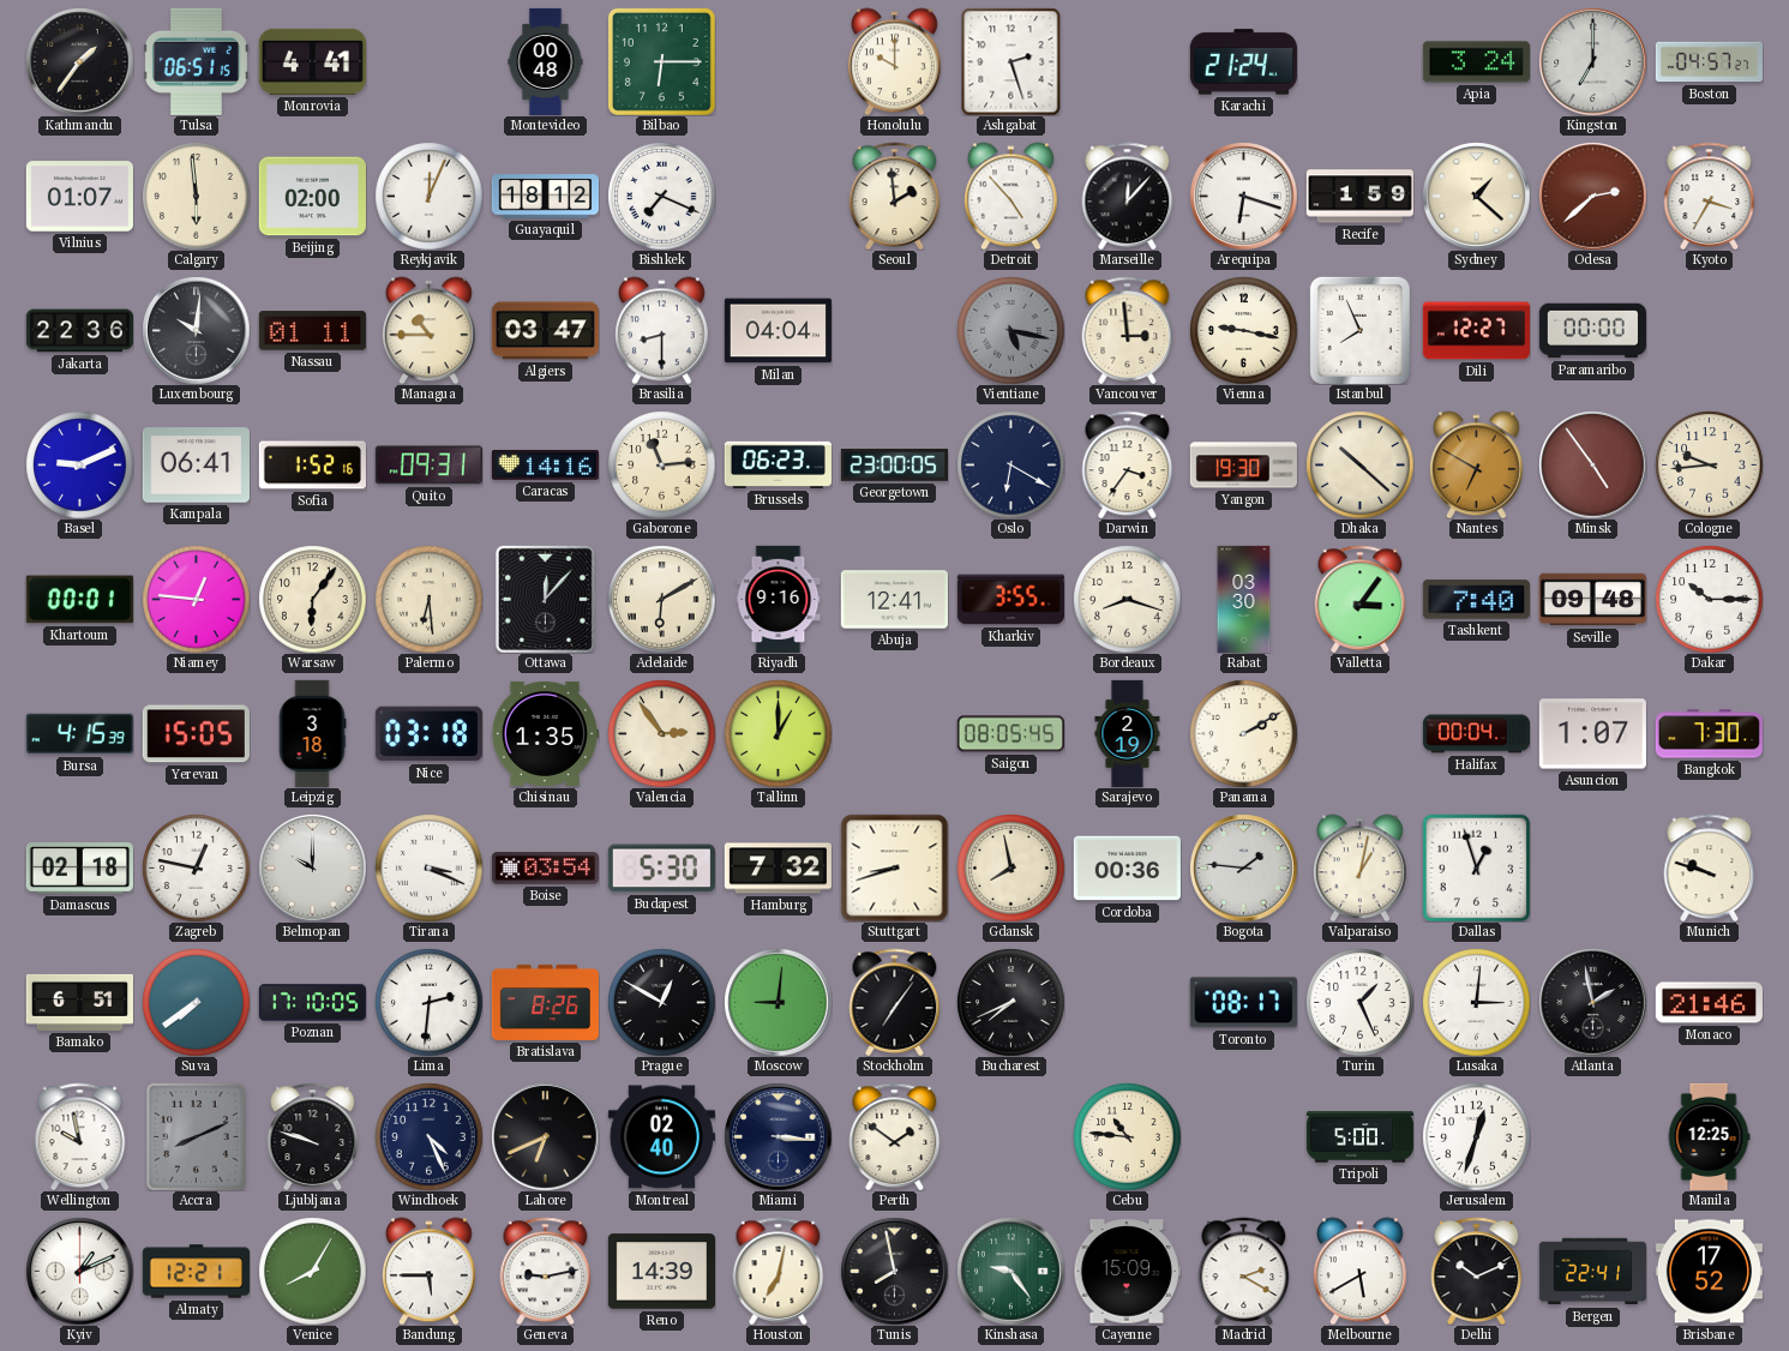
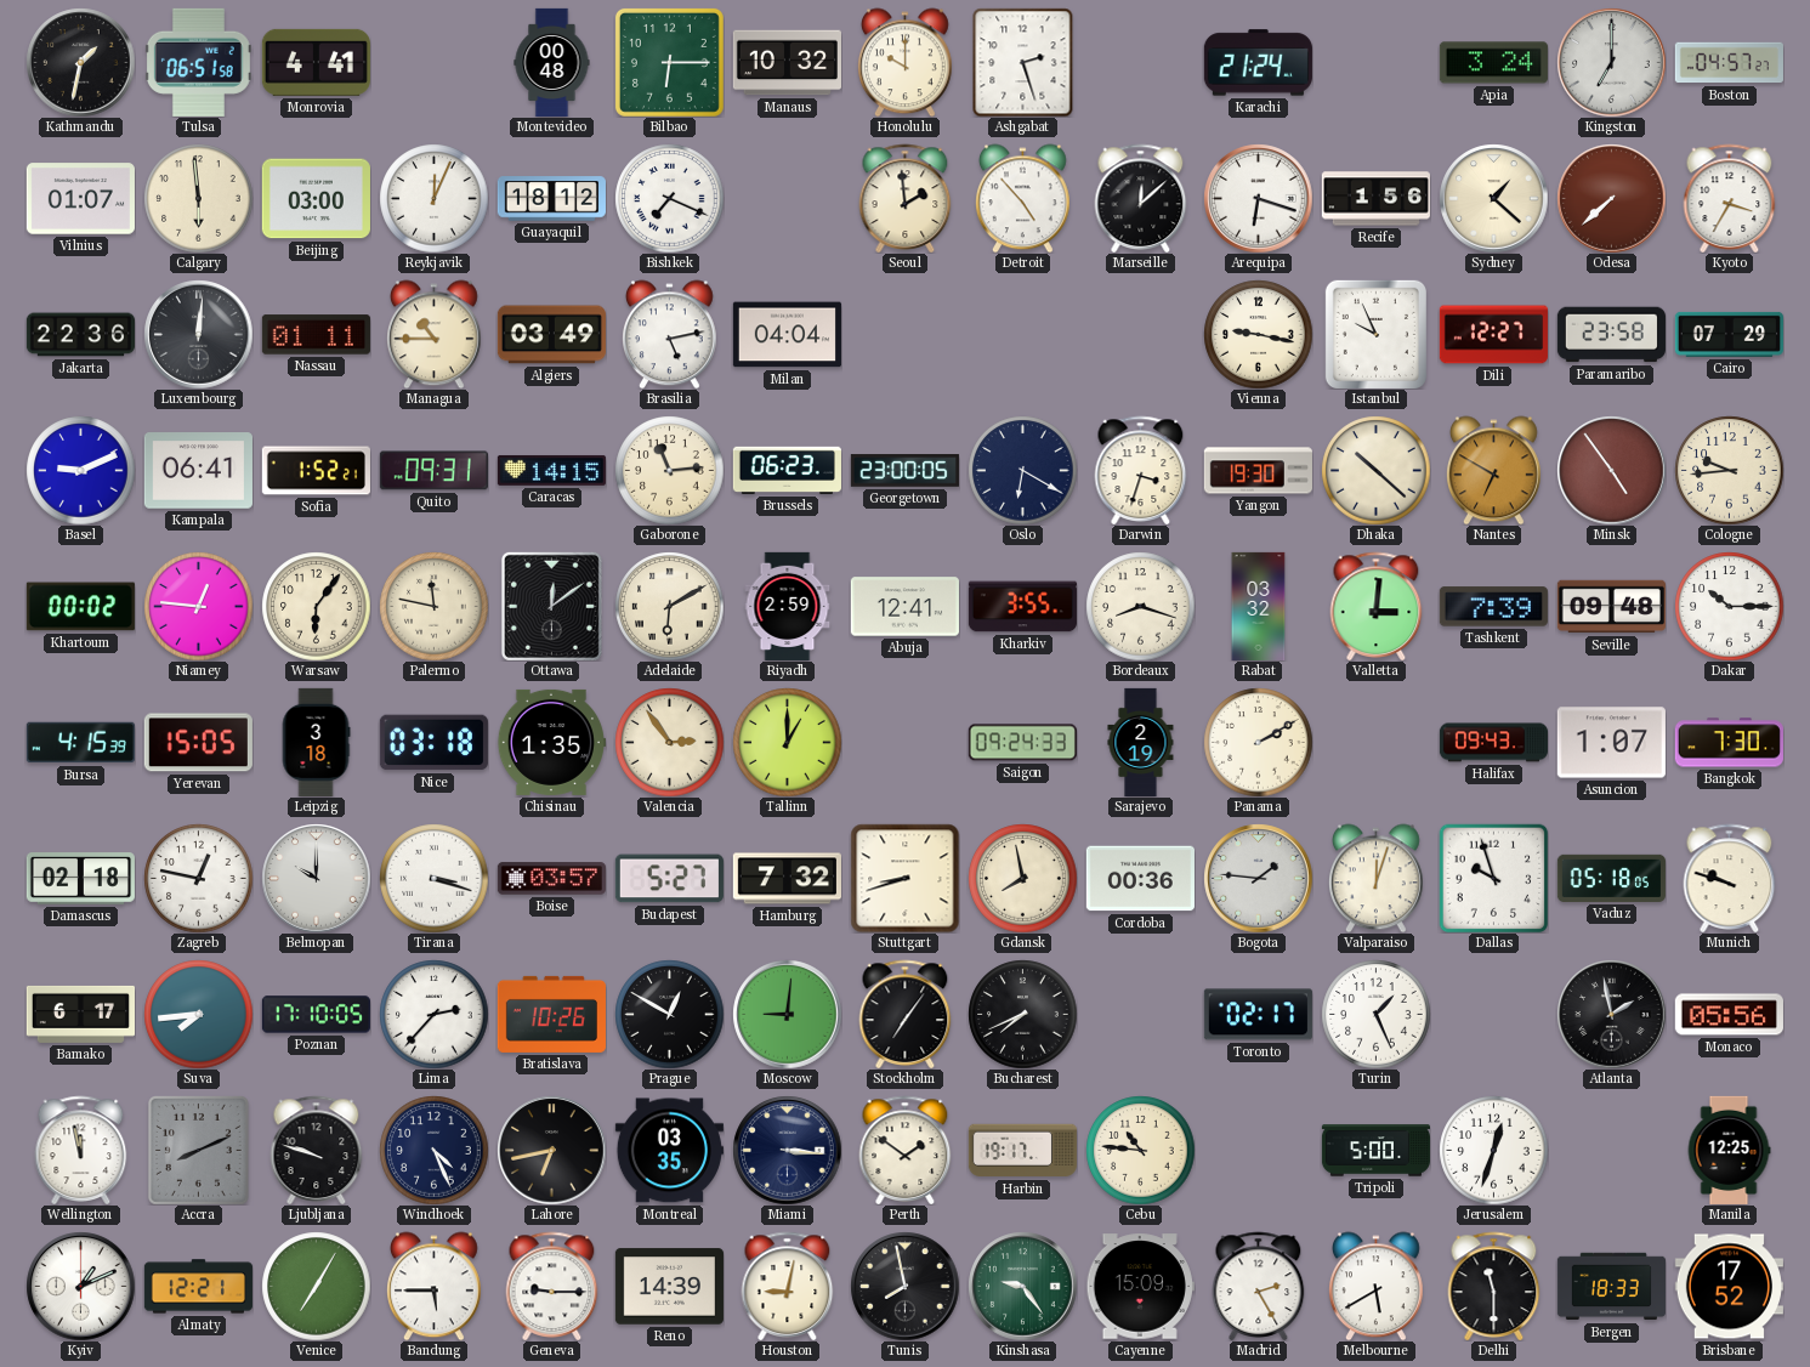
Kathmandu: 1:36 -> 1:32
Tulsa: 06:51:15 -> 06:51:58
Manaus: none -> 10:32
Beijing: 02:00 -> 03:00
Marseille: 12:07 -> 12:08
Recife: 1:59 -> 1:56
Odesa: 2:38 -> 7:38
Luxembourg: 10:01 -> 12:01
Algiers: 03:47 -> 03:49
Brasilia: 8:30 -> 5:13
Vientiane: 5:17 -> none
Vancouver: 2:59 -> none
Istanbul: 7:56 -> 9:56
Paramaribo: 00:00 -> 23:58
Cairo: none -> 07:29
Sofia: 1:52:16 -> 1:52:21
Caracas: 14:16 -> 14:15
Darwin: 3:36 -> 3:33
Khartoum: 00:01 -> 00:02
Palermo: 6:29 -> 11:47
Ottawa: 12:07 -> 12:09
Riyadh: 9:16 -> 2:59
Rabat: 03:30 -> 03:32
Valletta: 3:06 -> 3:01
Tashkent: 7:40 -> 7:39
Saigon: 08:05 -> 09:24
Halifax: 00:04 -> 09:43
Tirana: 3:19 -> 3:18
Boise: 03:54 -> 03:57
Budapest: 5:30 -> 5:27
Valparaiso: 1:02 -> 12:03
Dallas: 12:57 -> 9:57
Vaduz: none -> 05:18
Bamako: 6:51 -> 6:17
Suva: 7:39 -> 7:44
Lima: 2:31 -> 2:37
Bratislava: 8:26 -> 10:26
Toronto: 08:17 -> 02:17
Lusaka: 3:01 -> none
Monaco: 21:46 -> 05:56
Wellington: 9:58 -> 11:58
Lahore: 6:41 -> 6:43
Montreal: 02:40 -> 03:35
Harbin: none -> 19:17
Venice: 8:05 -> 7:05
Geneva: 9:13 -> 9:15
Houston: 7:02 -> 9:02
Madrid: 2:20 -> 2:25
Delhi: 10:11 -> 11:30
Bergen: 22:41 -> 18:33
